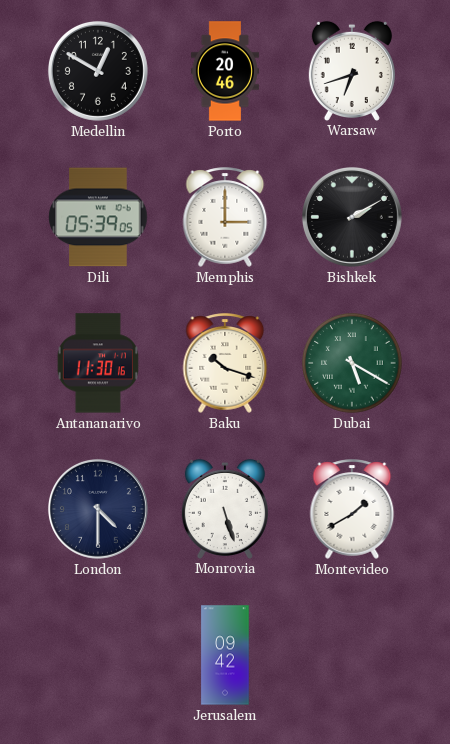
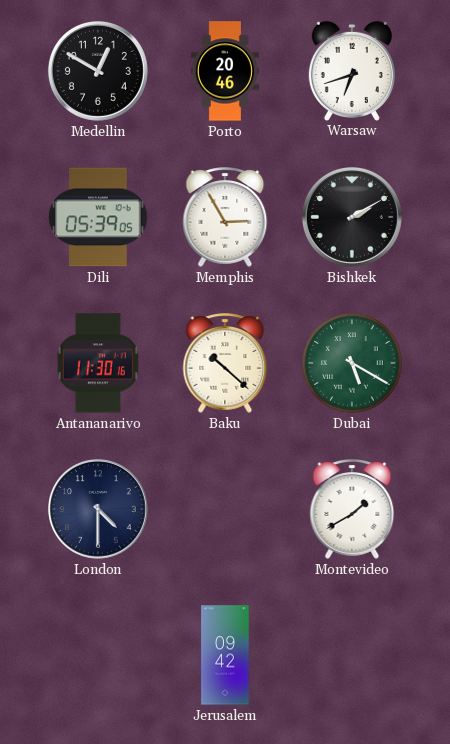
Memphis: 3:00 -> 2:55
Baku: 10:18 -> 10:22
Monrovia: 5:27 -> none
